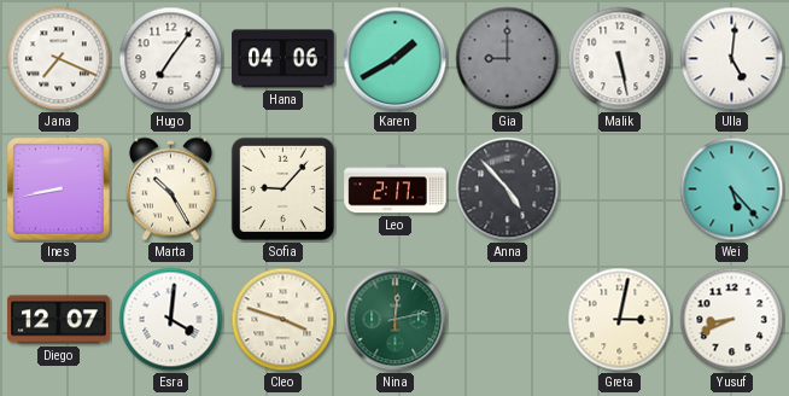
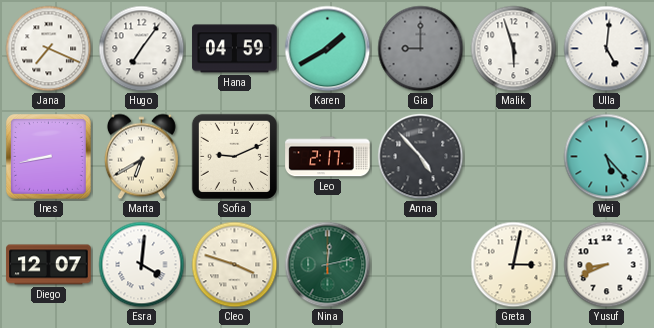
Hana: 04:06 -> 04:59
Malik: 5:28 -> 5:57
Marta: 10:25 -> 6:40
Sofia: 9:07 -> 9:11
